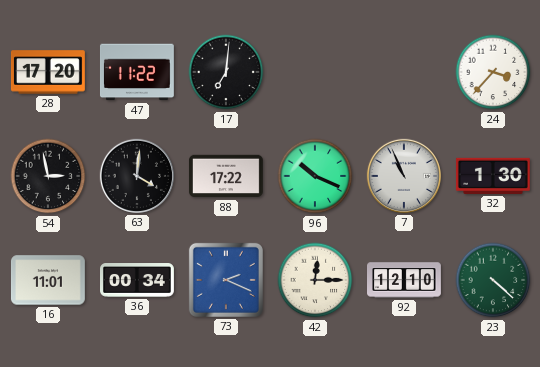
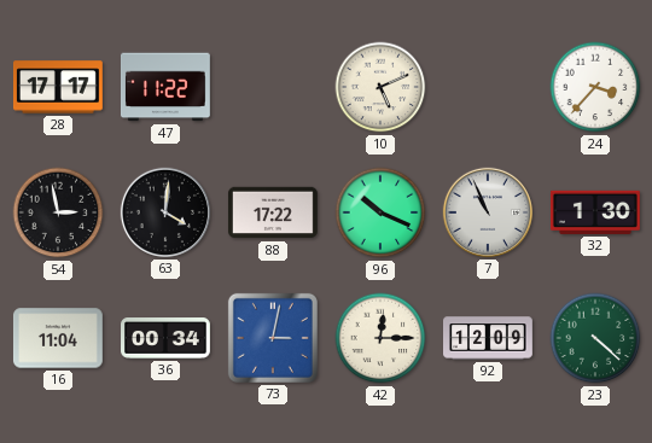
28: 17:20 -> 17:17
17: 7:01 -> none
10: none -> 5:11
16: 11:01 -> 11:04
73: 2:19 -> 3:02
92: 12:10 -> 12:09
